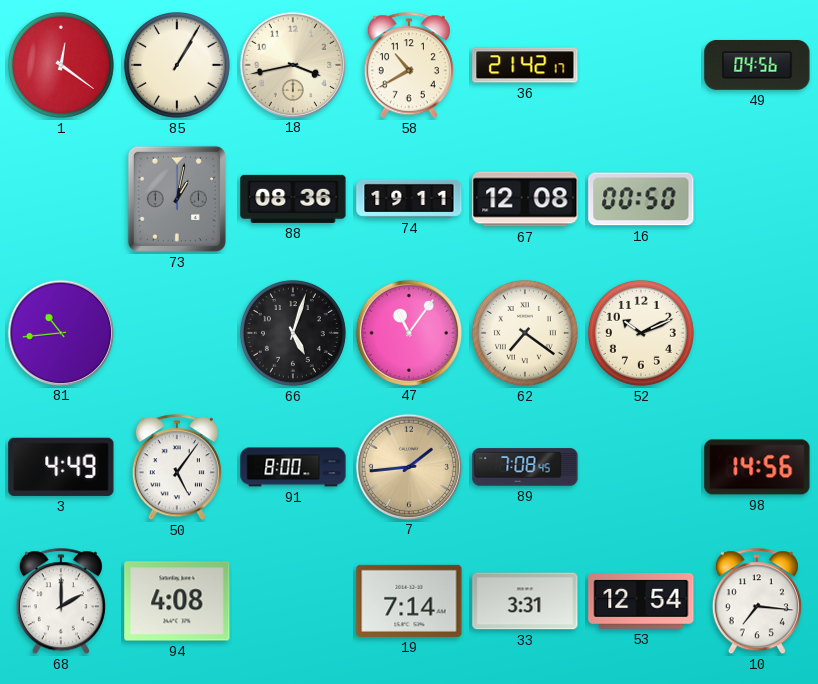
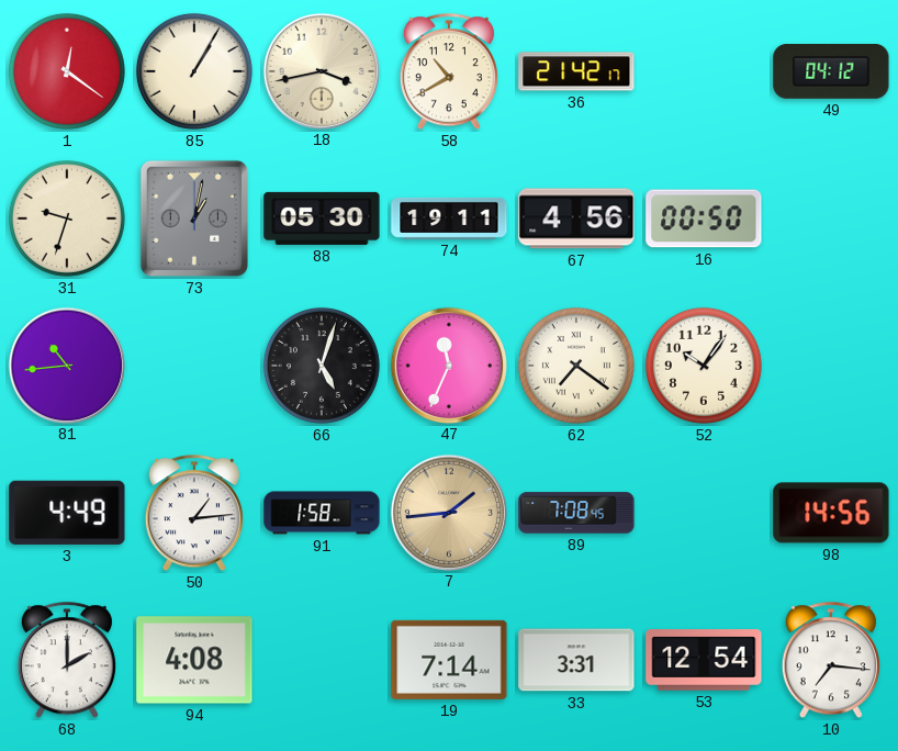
49: 04:56 -> 04:12
31: none -> 9:33
88: 08:36 -> 05:30
67: 12:08 -> 4:56
47: 11:06 -> 11:34
52: 10:11 -> 10:06
50: 5:06 -> 1:14
91: 8:00 -> 1:58
